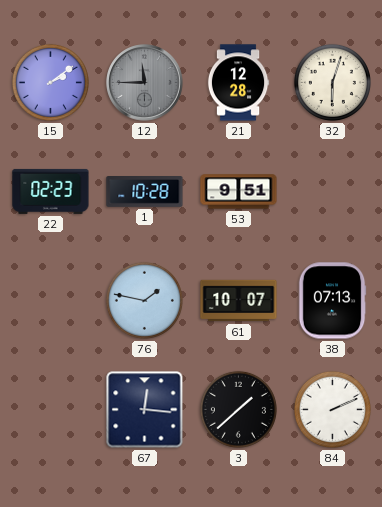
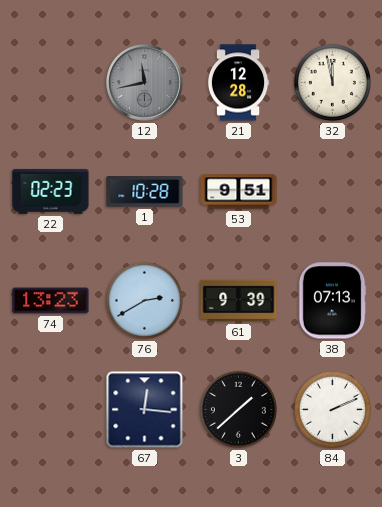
15: 2:09 -> none
12: 11:45 -> 11:43
32: 6:03 -> 11:58
74: none -> 13:23
76: 1:47 -> 2:40
61: 10:07 -> 9:39
